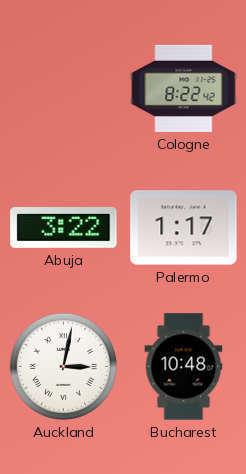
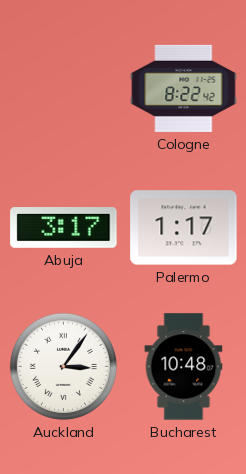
Abuja: 3:22 -> 3:17
Auckland: 3:02 -> 3:06
